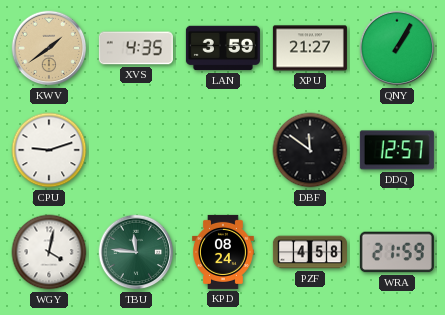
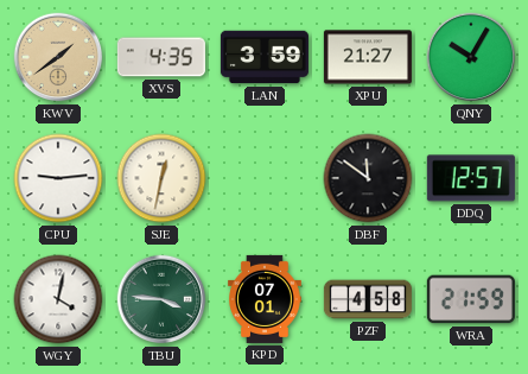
QNY: 1:05 -> 10:05
CPU: 9:12 -> 9:14
SJE: none -> 12:32
TBU: 11:46 -> 3:46
KPD: 08:24 -> 07:01
